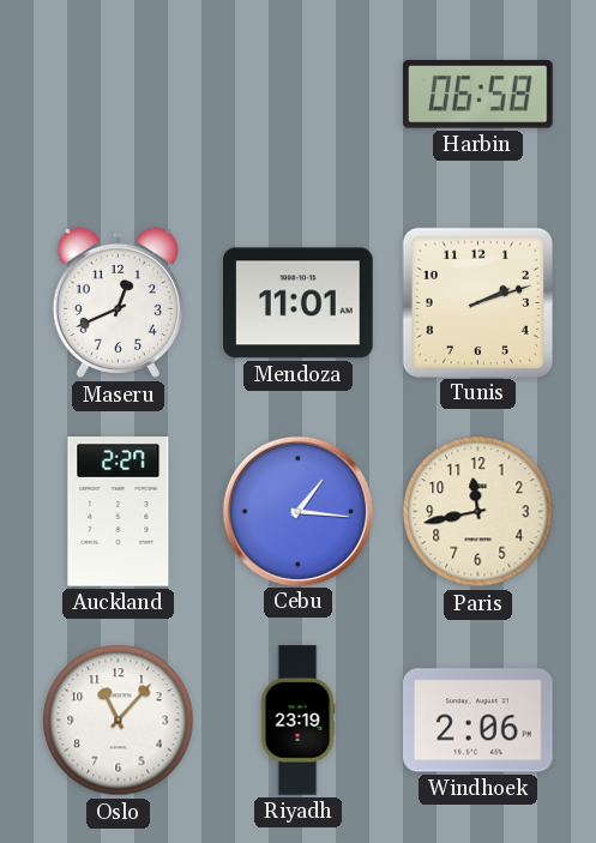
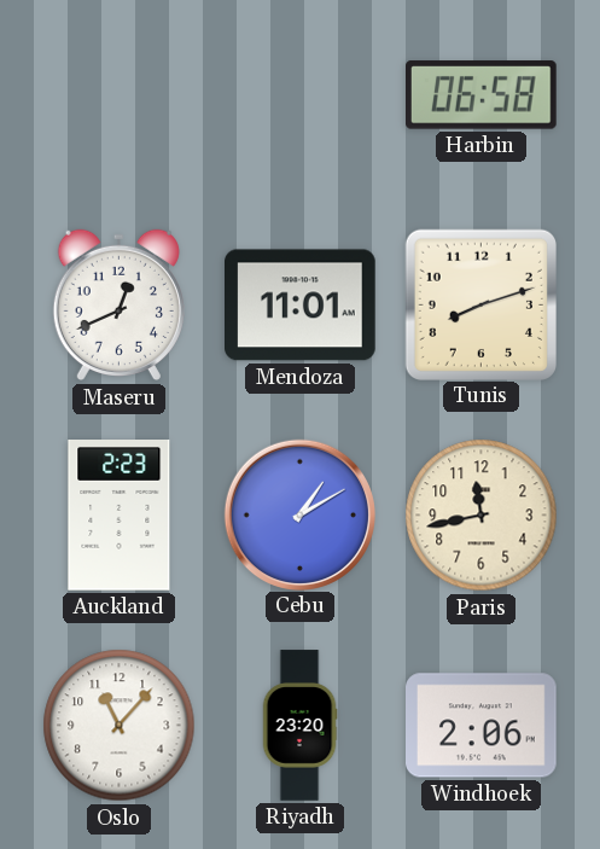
Tunis: 2:12 -> 8:12
Auckland: 2:27 -> 2:23
Cebu: 1:16 -> 1:10
Riyadh: 23:19 -> 23:20
